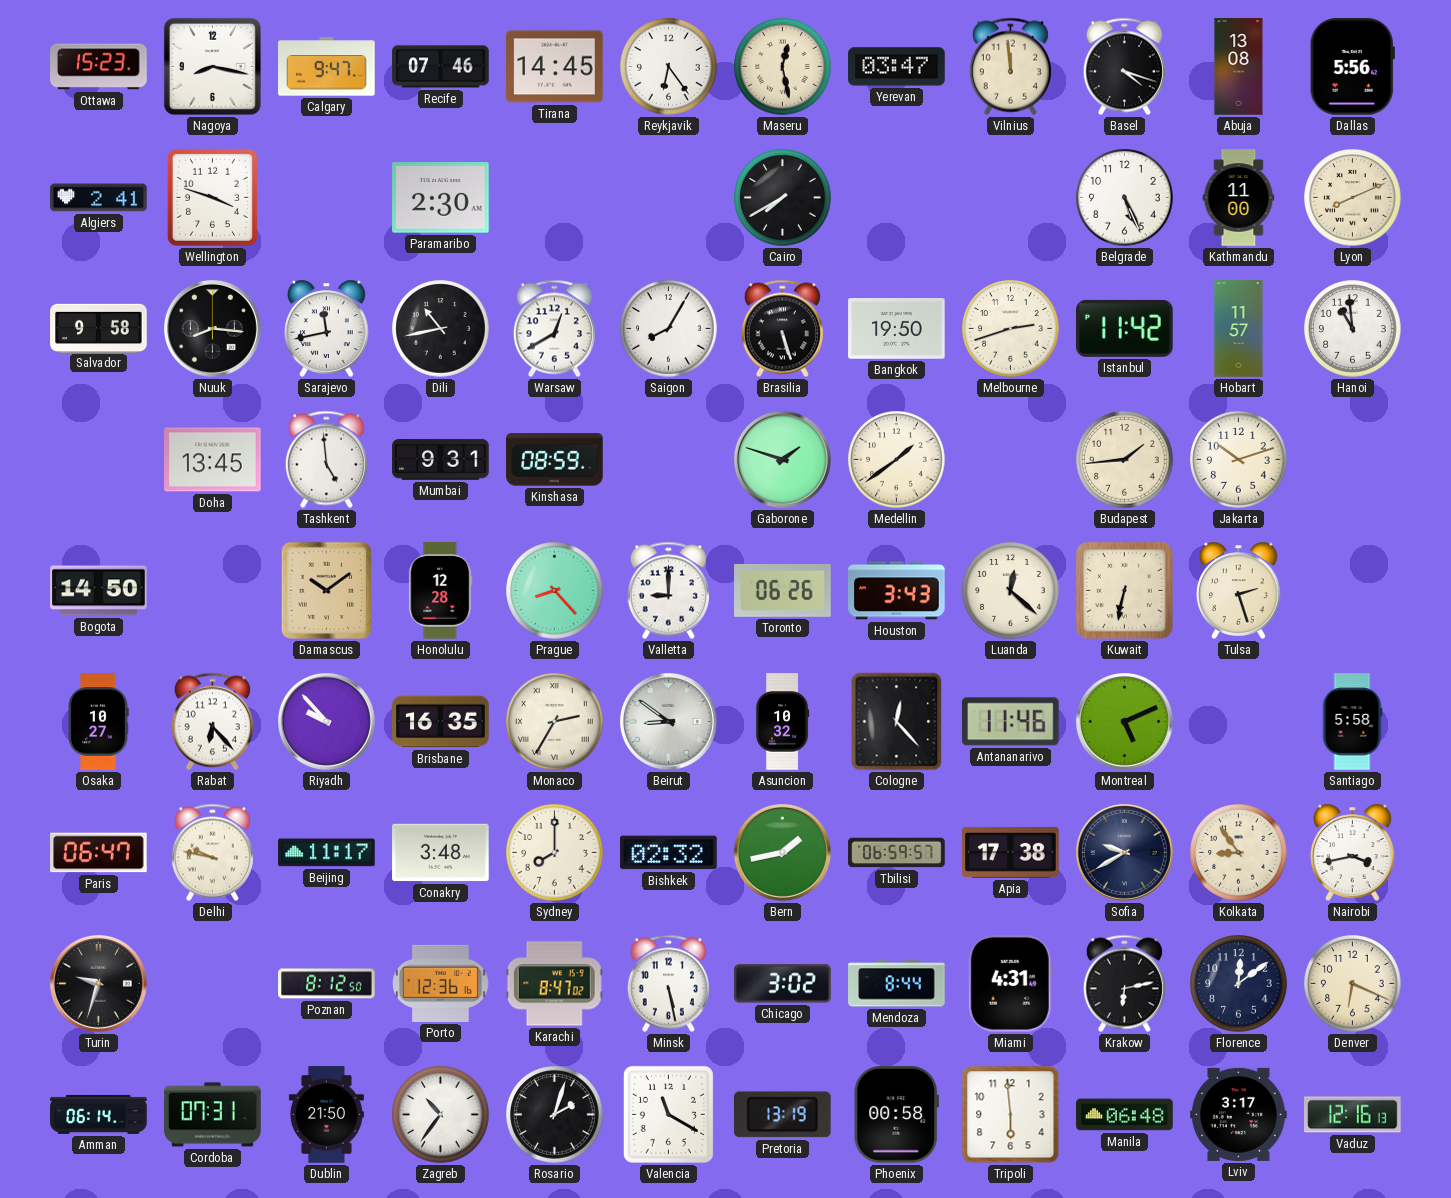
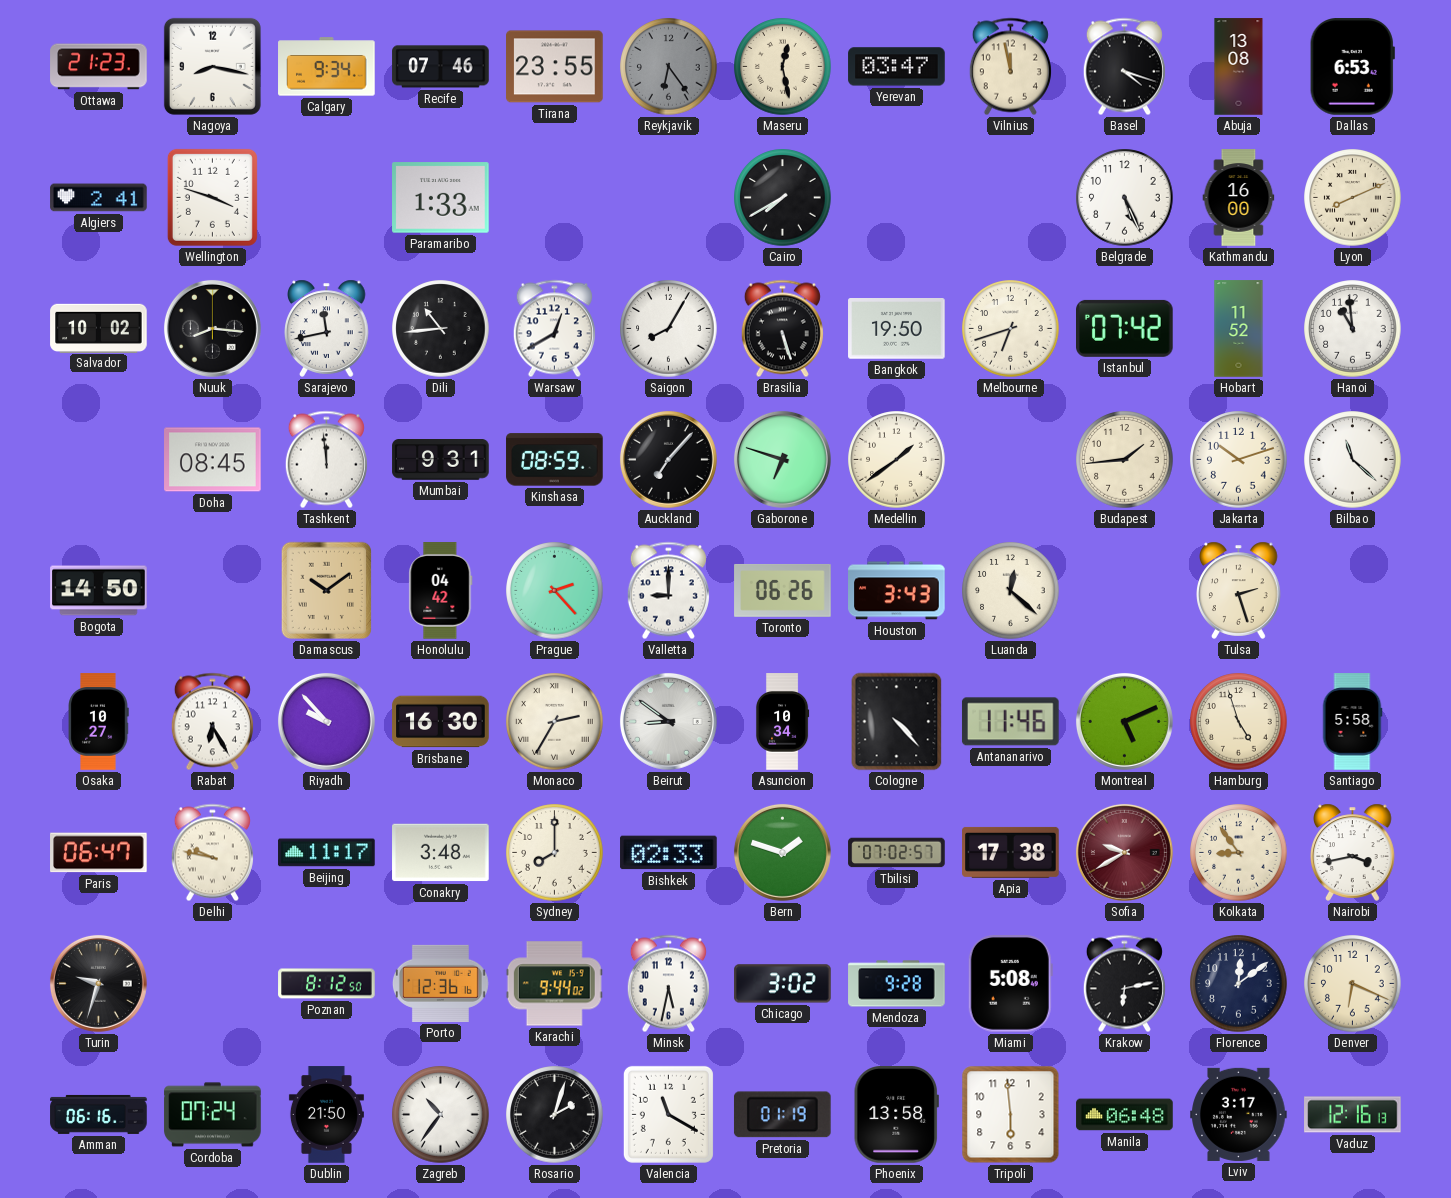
Ottawa: 15:23 -> 21:23
Calgary: 9:47 -> 9:34
Tirana: 14:45 -> 23:55
Reykjavik dial: white -> grey
Vilnius: 11:59 -> 11:58
Dallas: 5:56 -> 6:53
Paramaribo: 2:30 -> 1:33
Kathmandu: 11:00 -> 16:00
Salvador: 9:58 -> 10:02
Dili: 10:43 -> 10:44
Melbourne: 2:42 -> 6:42
Istanbul: 11:42 -> 07:42
Hobart: 11:57 -> 11:52
Doha: 13:45 -> 08:45
Tashkent: 4:59 -> 11:59
Auckland: none -> 7:07
Gaborone: 1:48 -> 6:48
Bilbao: none -> 11:22
Honolulu: 12:28 -> 04:42
Prague: 8:23 -> 2:23
Kuwait: 6:32 -> none
Rabat: 6:23 -> 6:25
Brisbane: 16:35 -> 16:30
Asuncion: 10:32 -> 10:34
Cologne: 12:23 -> 4:23
Hamburg: none -> 4:57
Bishkek: 02:32 -> 02:33
Bern: 1:43 -> 1:48
Tbilisi: 06:59 -> 07:02
Sofia dial: navy -> burgundy
Karachi: 8:47 -> 9:44
Minsk: 5:28 -> 5:32
Mendoza: 8:44 -> 9:28
Miami: 4:31 -> 5:08
Amman: 06:14 -> 06:16
Cordoba: 07:31 -> 07:24
Pretoria: 13:19 -> 01:19
Phoenix: 00:58 -> 13:58
